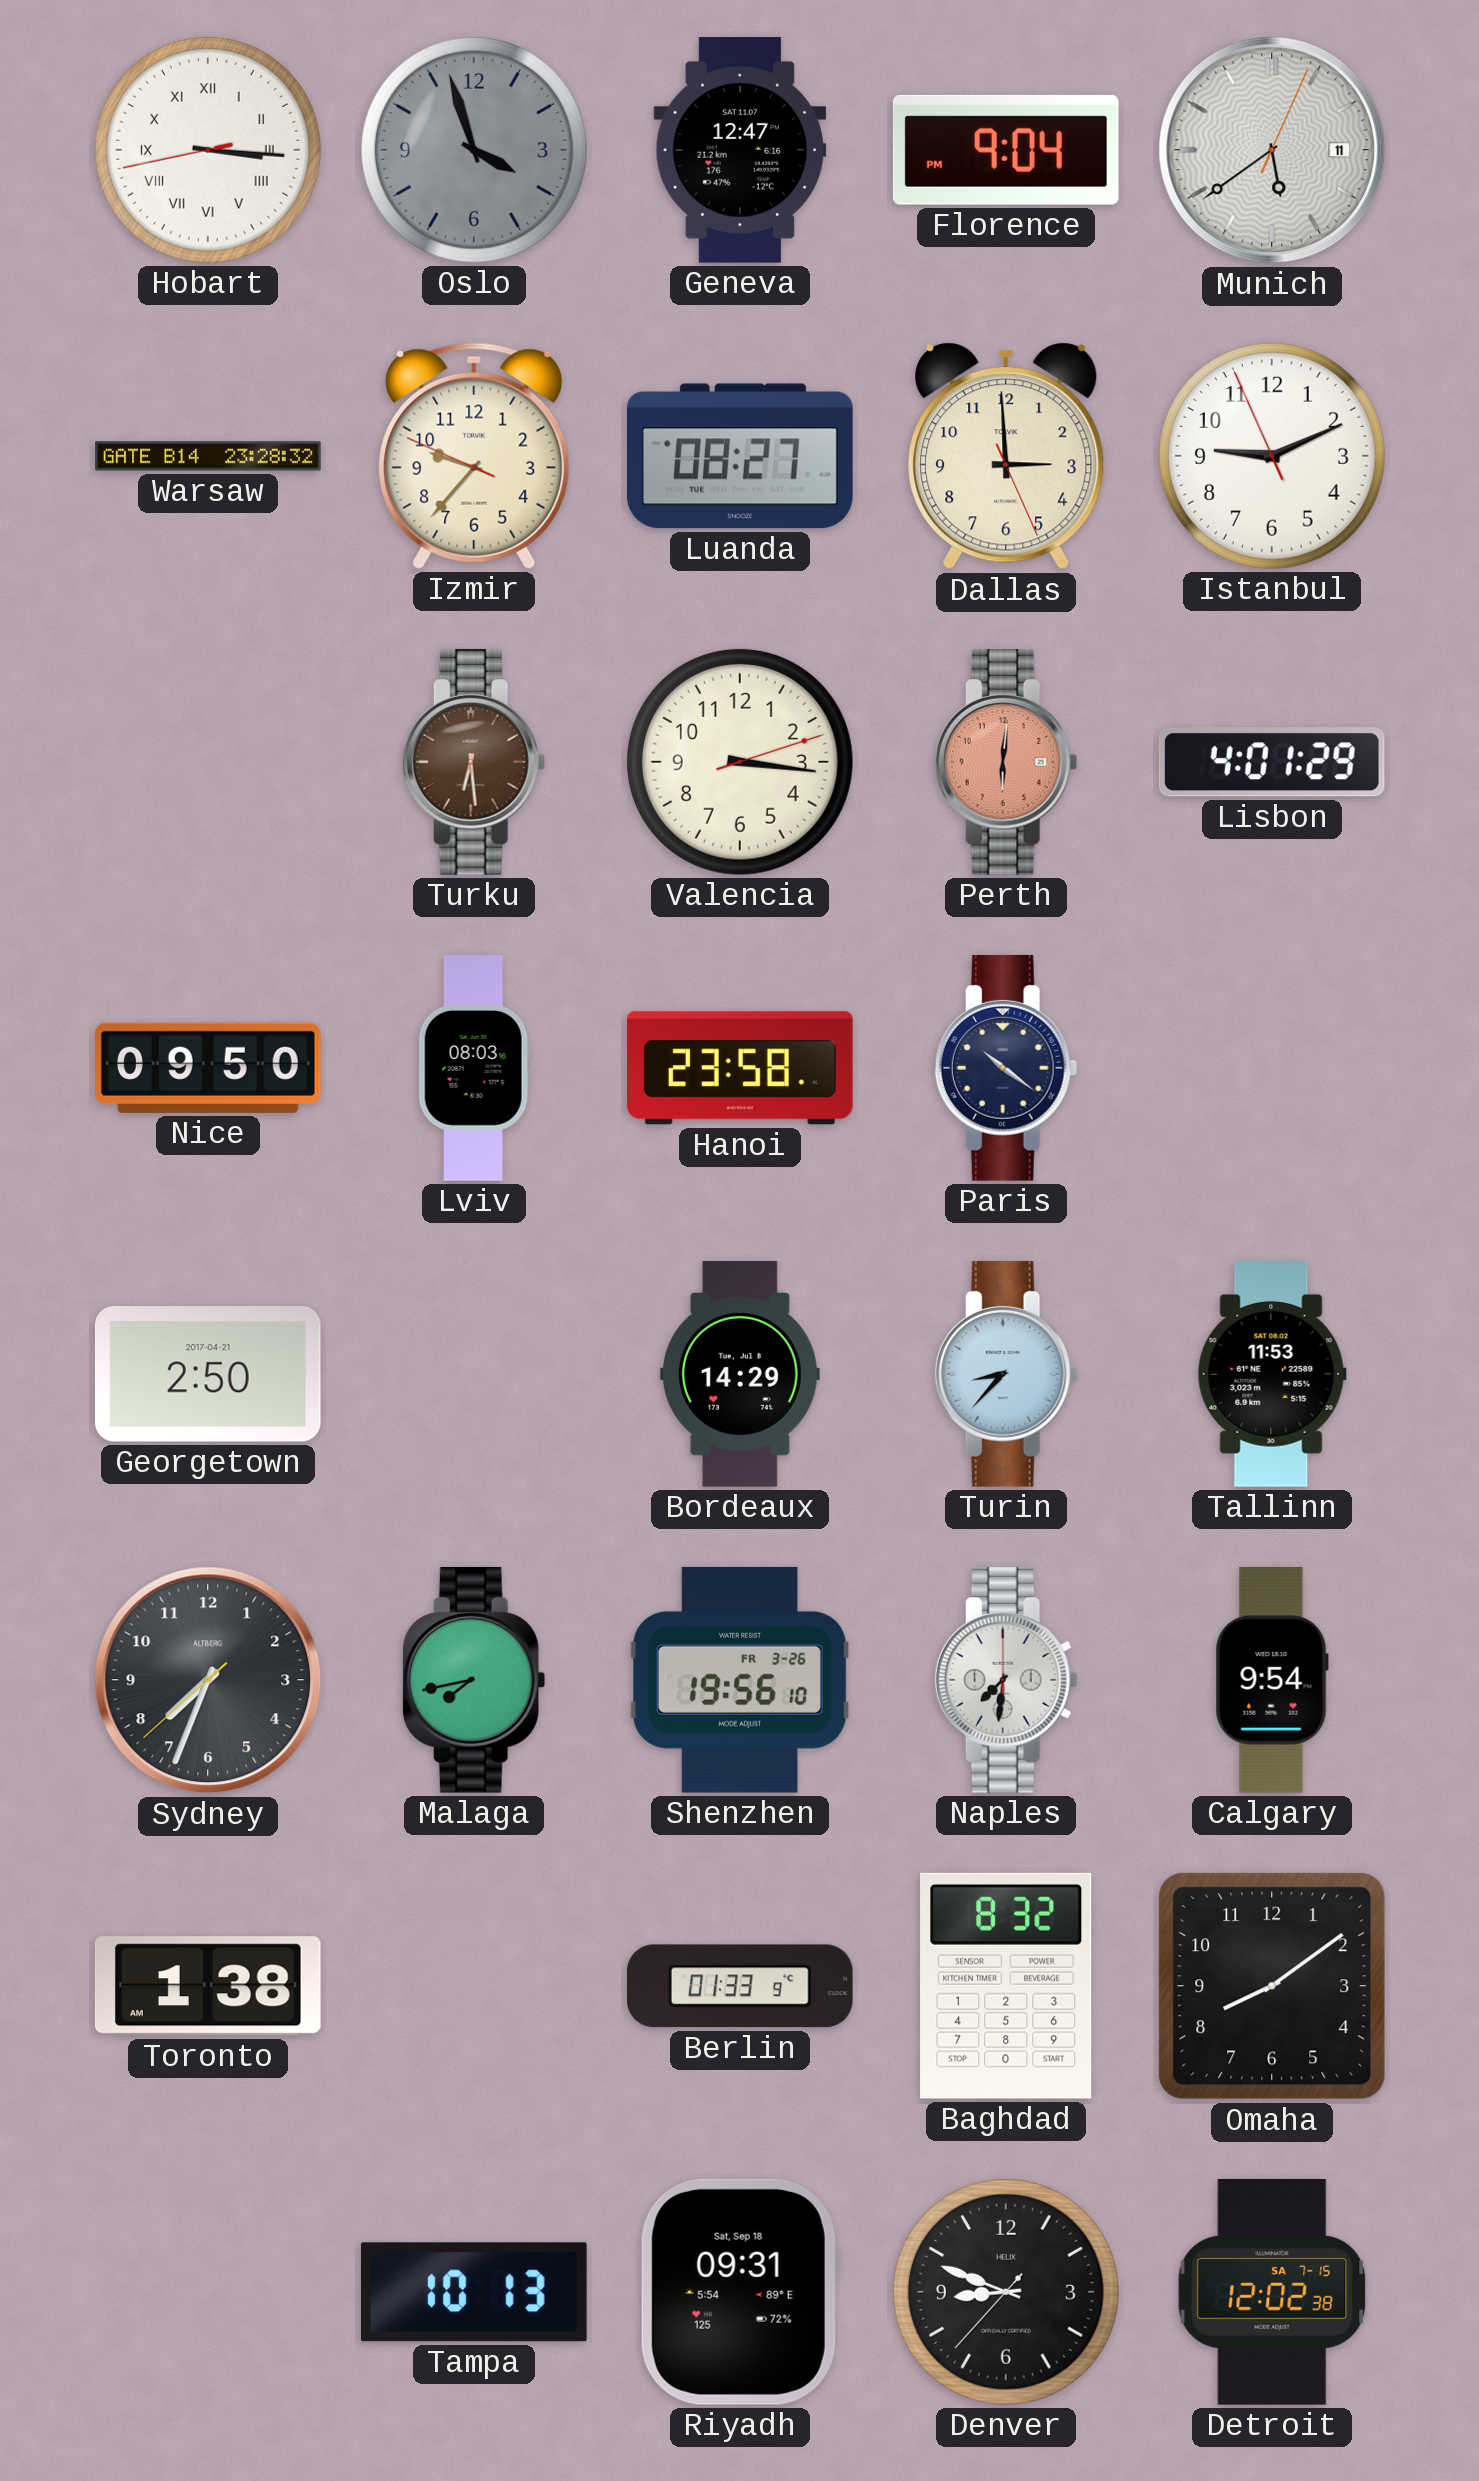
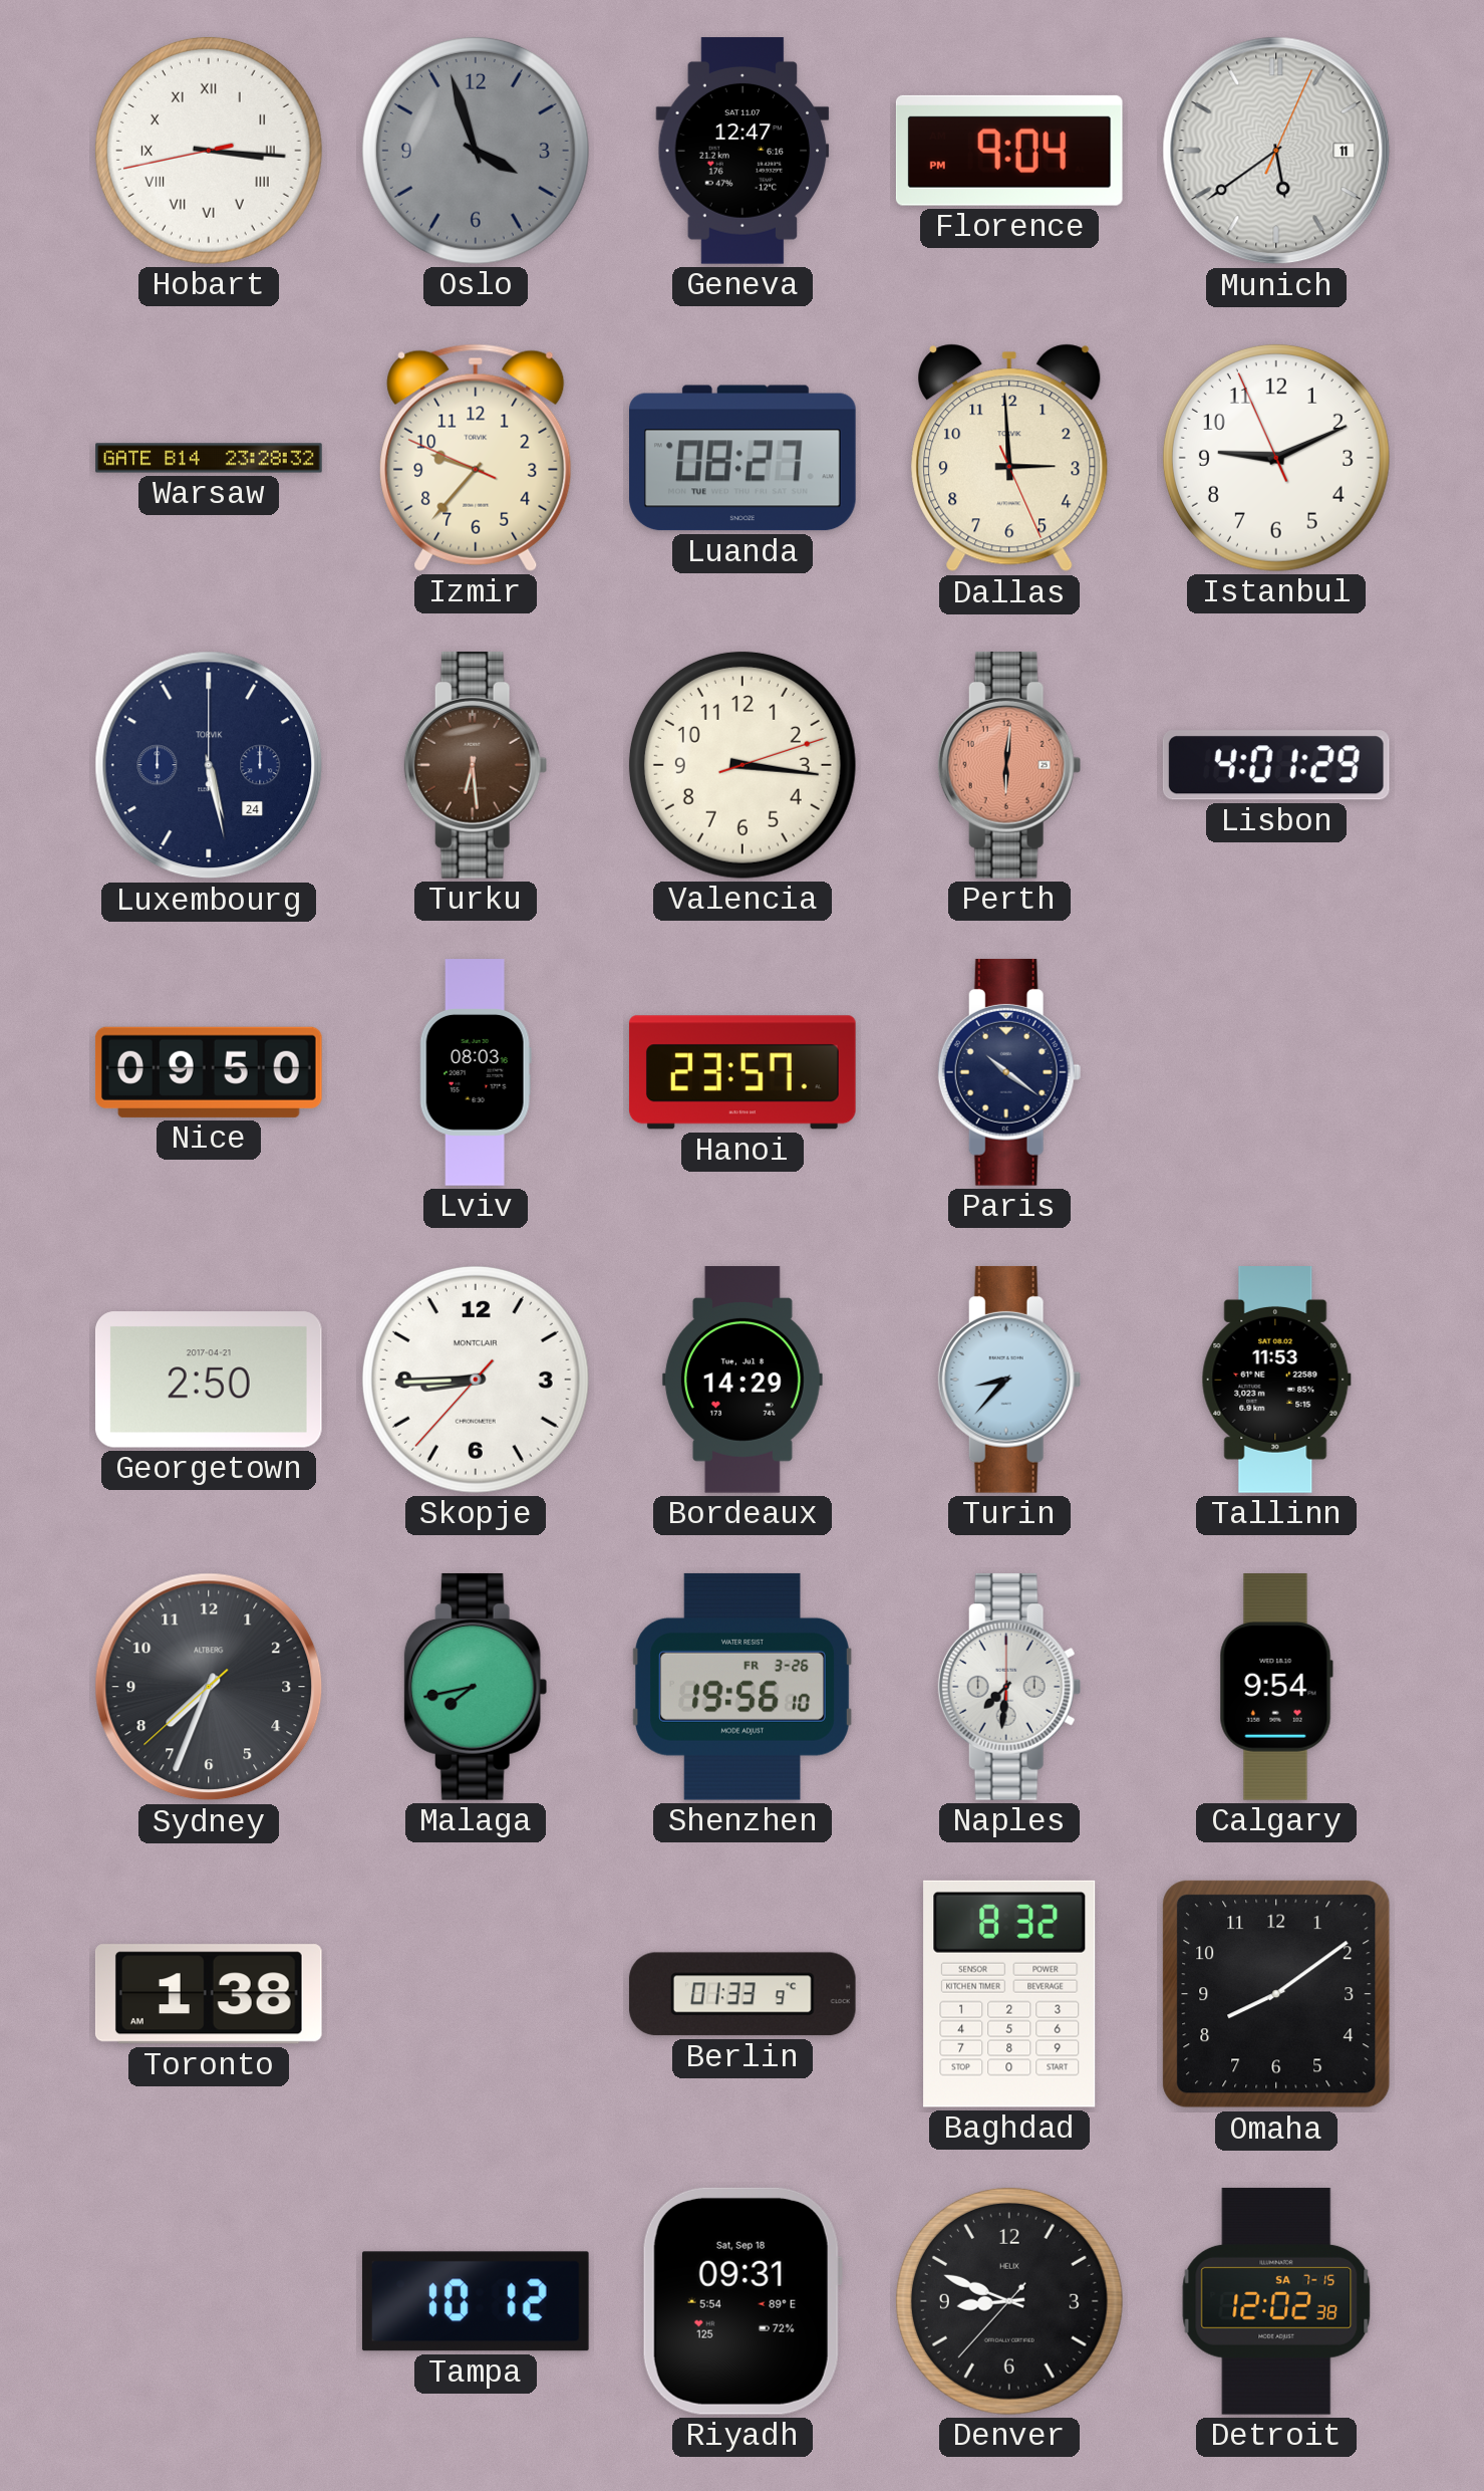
Luxembourg: none -> 5:28
Hanoi: 23:58 -> 23:57
Skopje: none -> 8:44
Tampa: 10:13 -> 10:12
